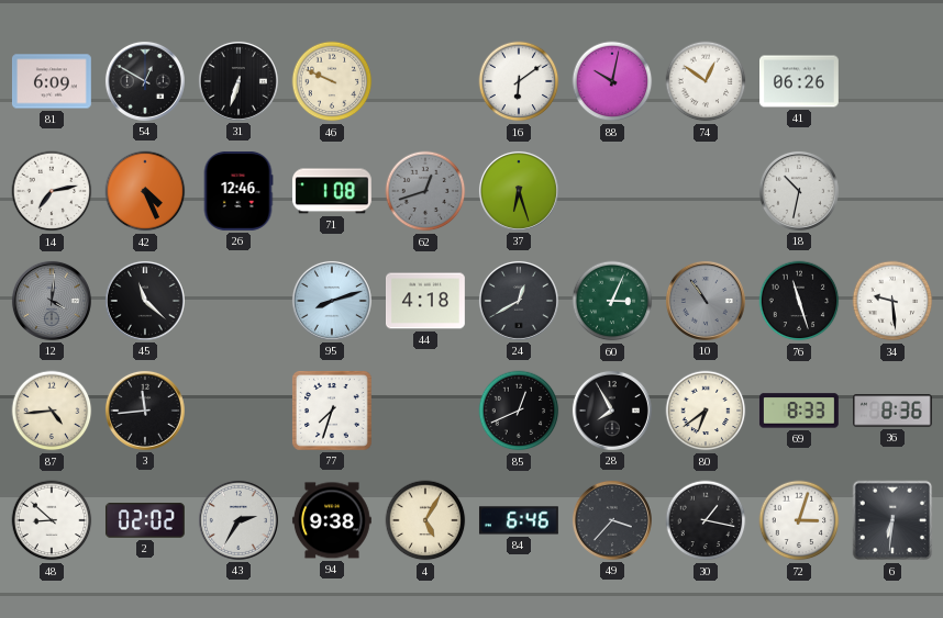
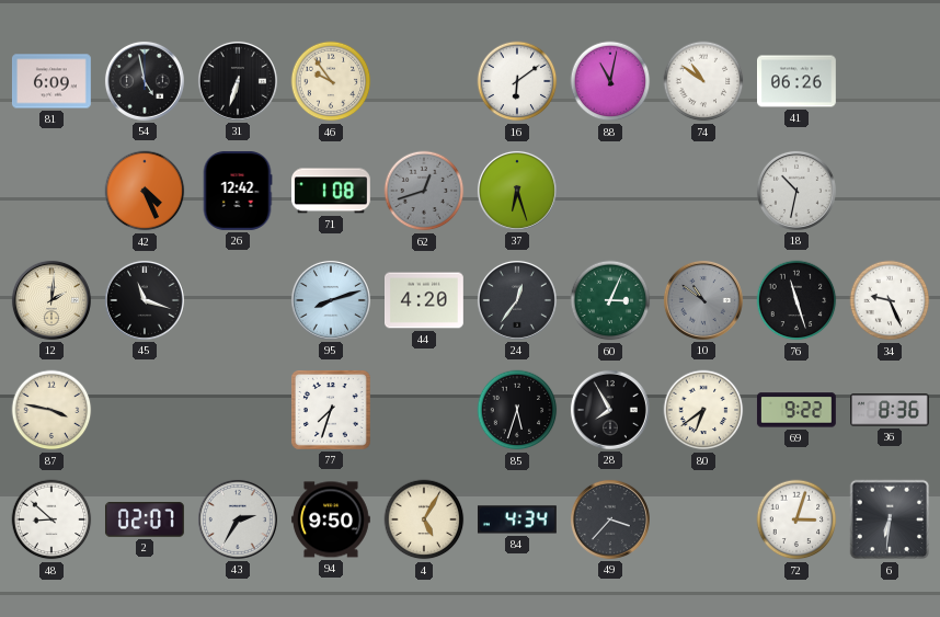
54: 12:50 -> 4:58
46: 9:49 -> 9:54
88: 10:02 -> 11:02
74: 12:51 -> 10:51
14: 7:13 -> none
26: 12:46 -> 12:42
12: 4:01 -> 2:01
12 dial: grey -> cream
45: 11:22 -> 11:18
44: 4:18 -> 4:20
24: 12:40 -> 12:36
10: 10:54 -> 10:51
34: 9:29 -> 9:26
87: 4:44 -> 3:47
3: 11:44 -> none
85: 12:41 -> 5:33
69: 8:33 -> 9:22
2: 02:02 -> 02:07
94: 9:38 -> 9:50
84: 6:46 -> 4:34
30: 1:17 -> none
